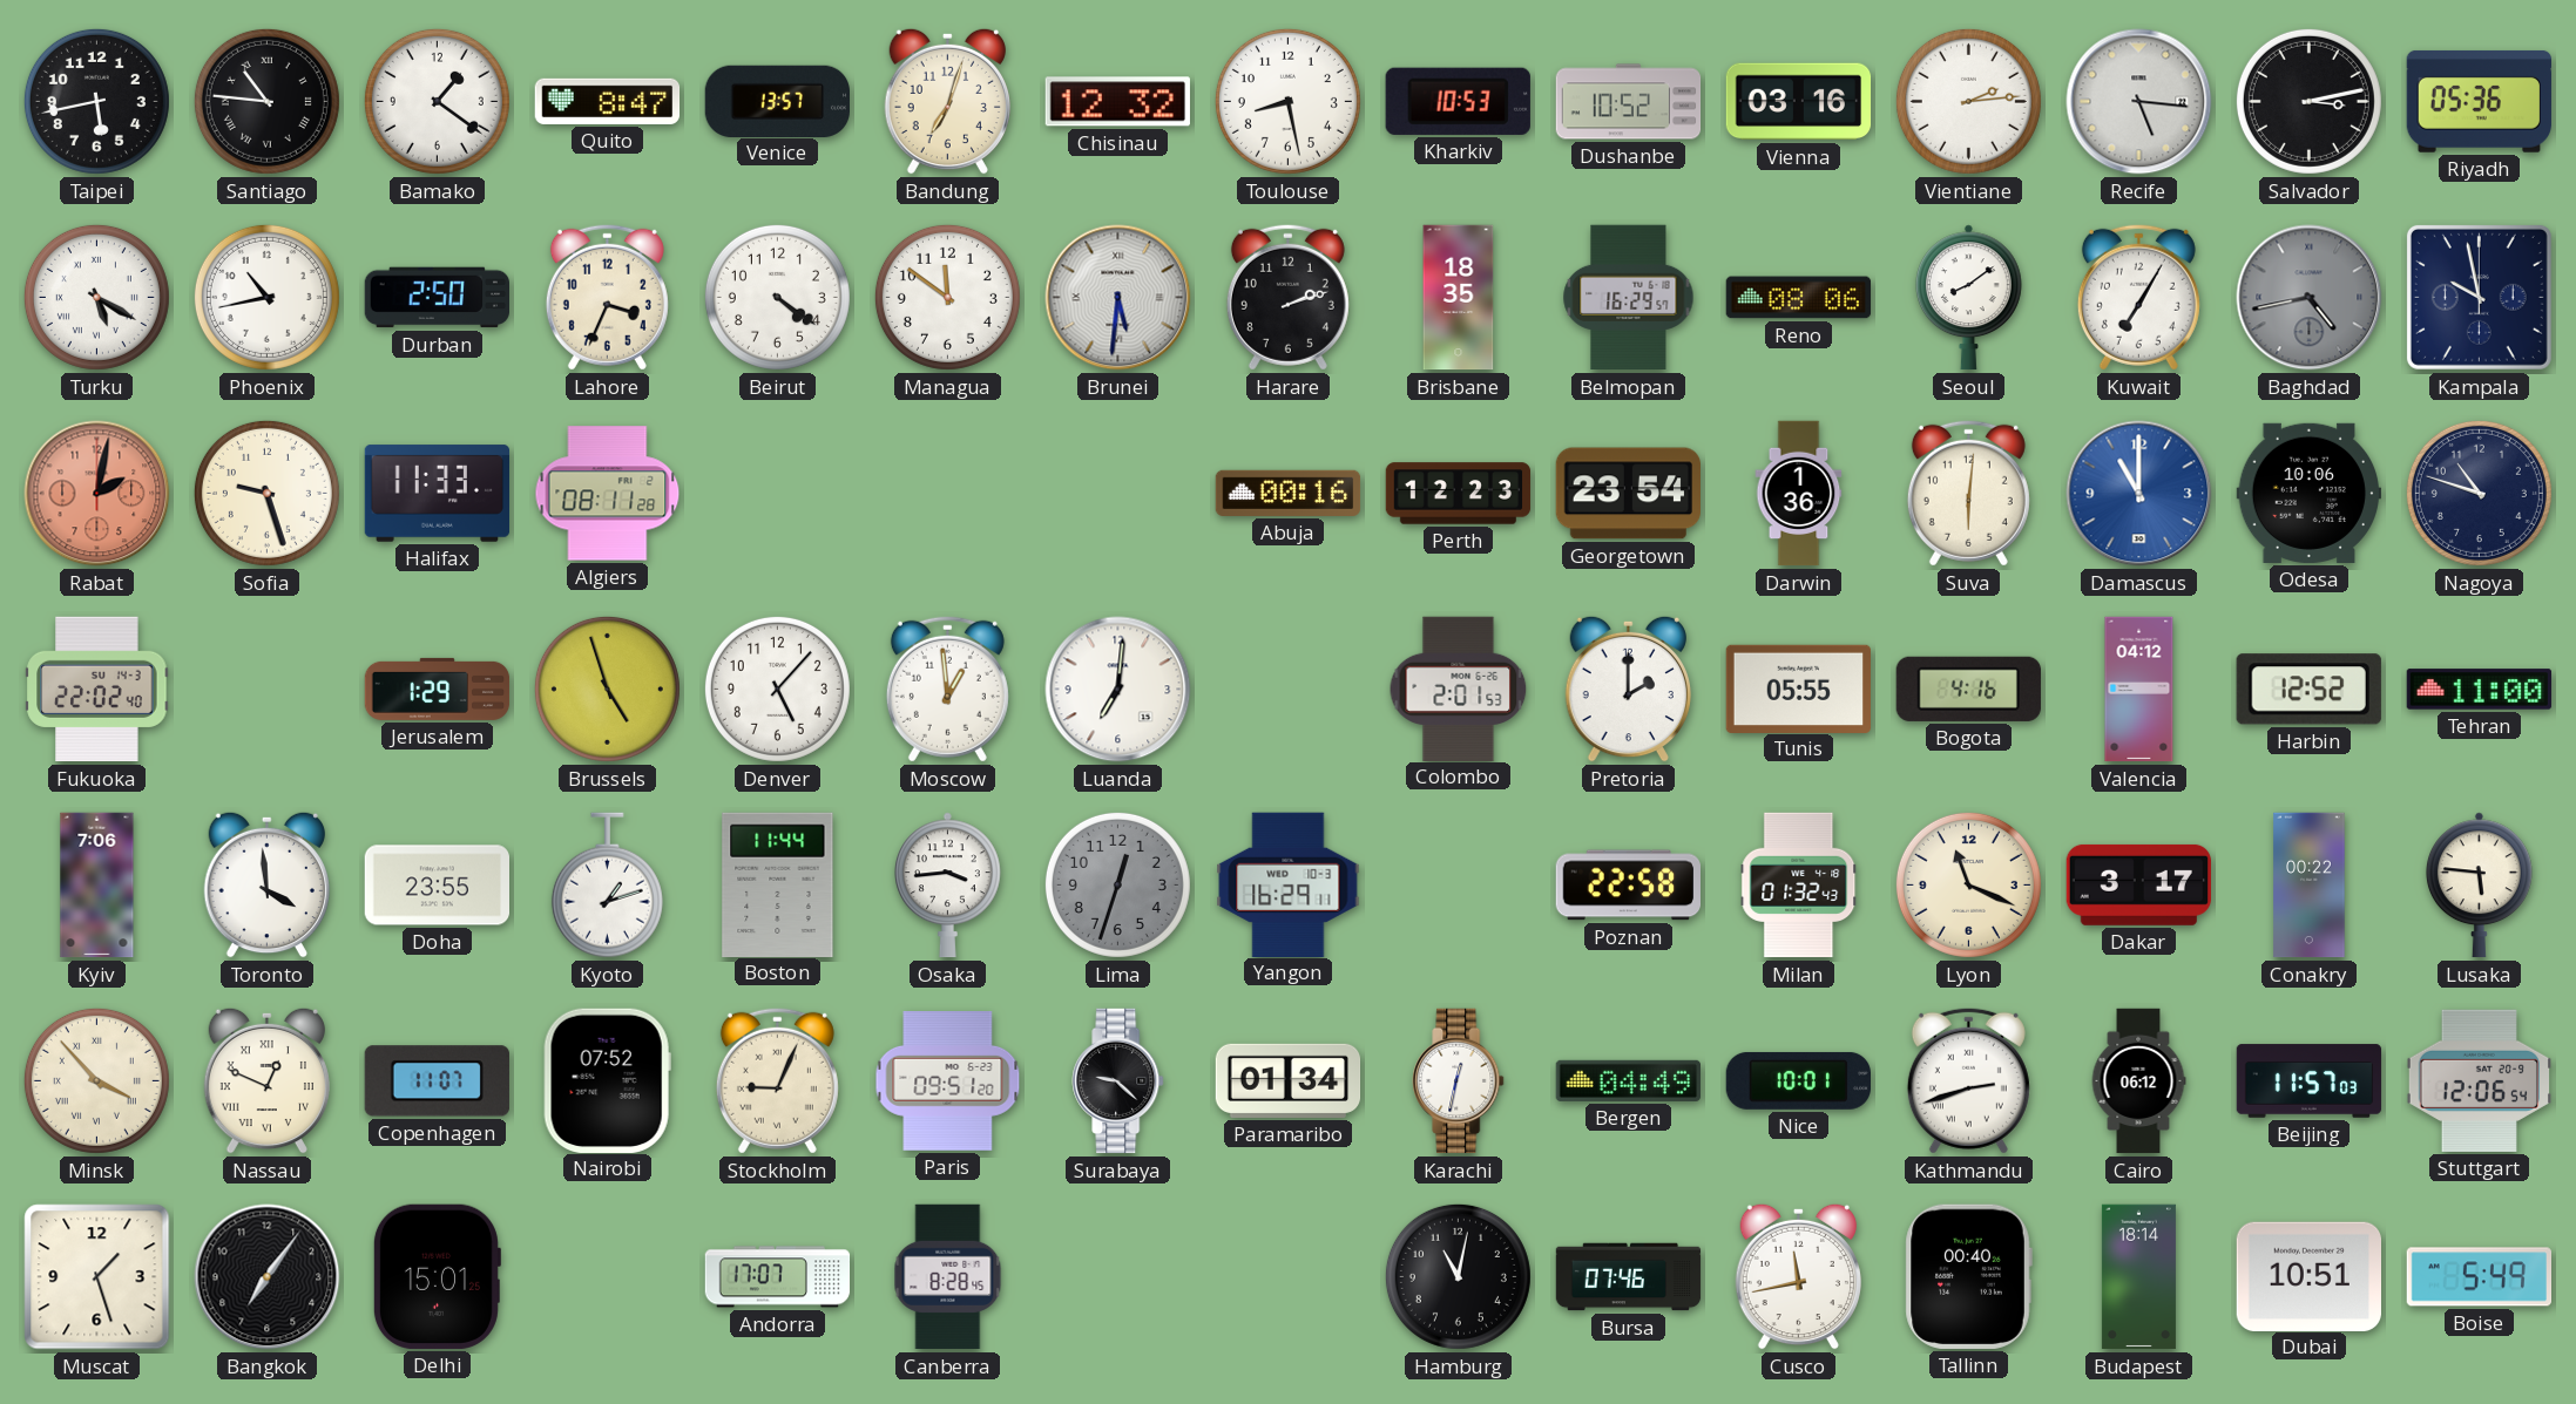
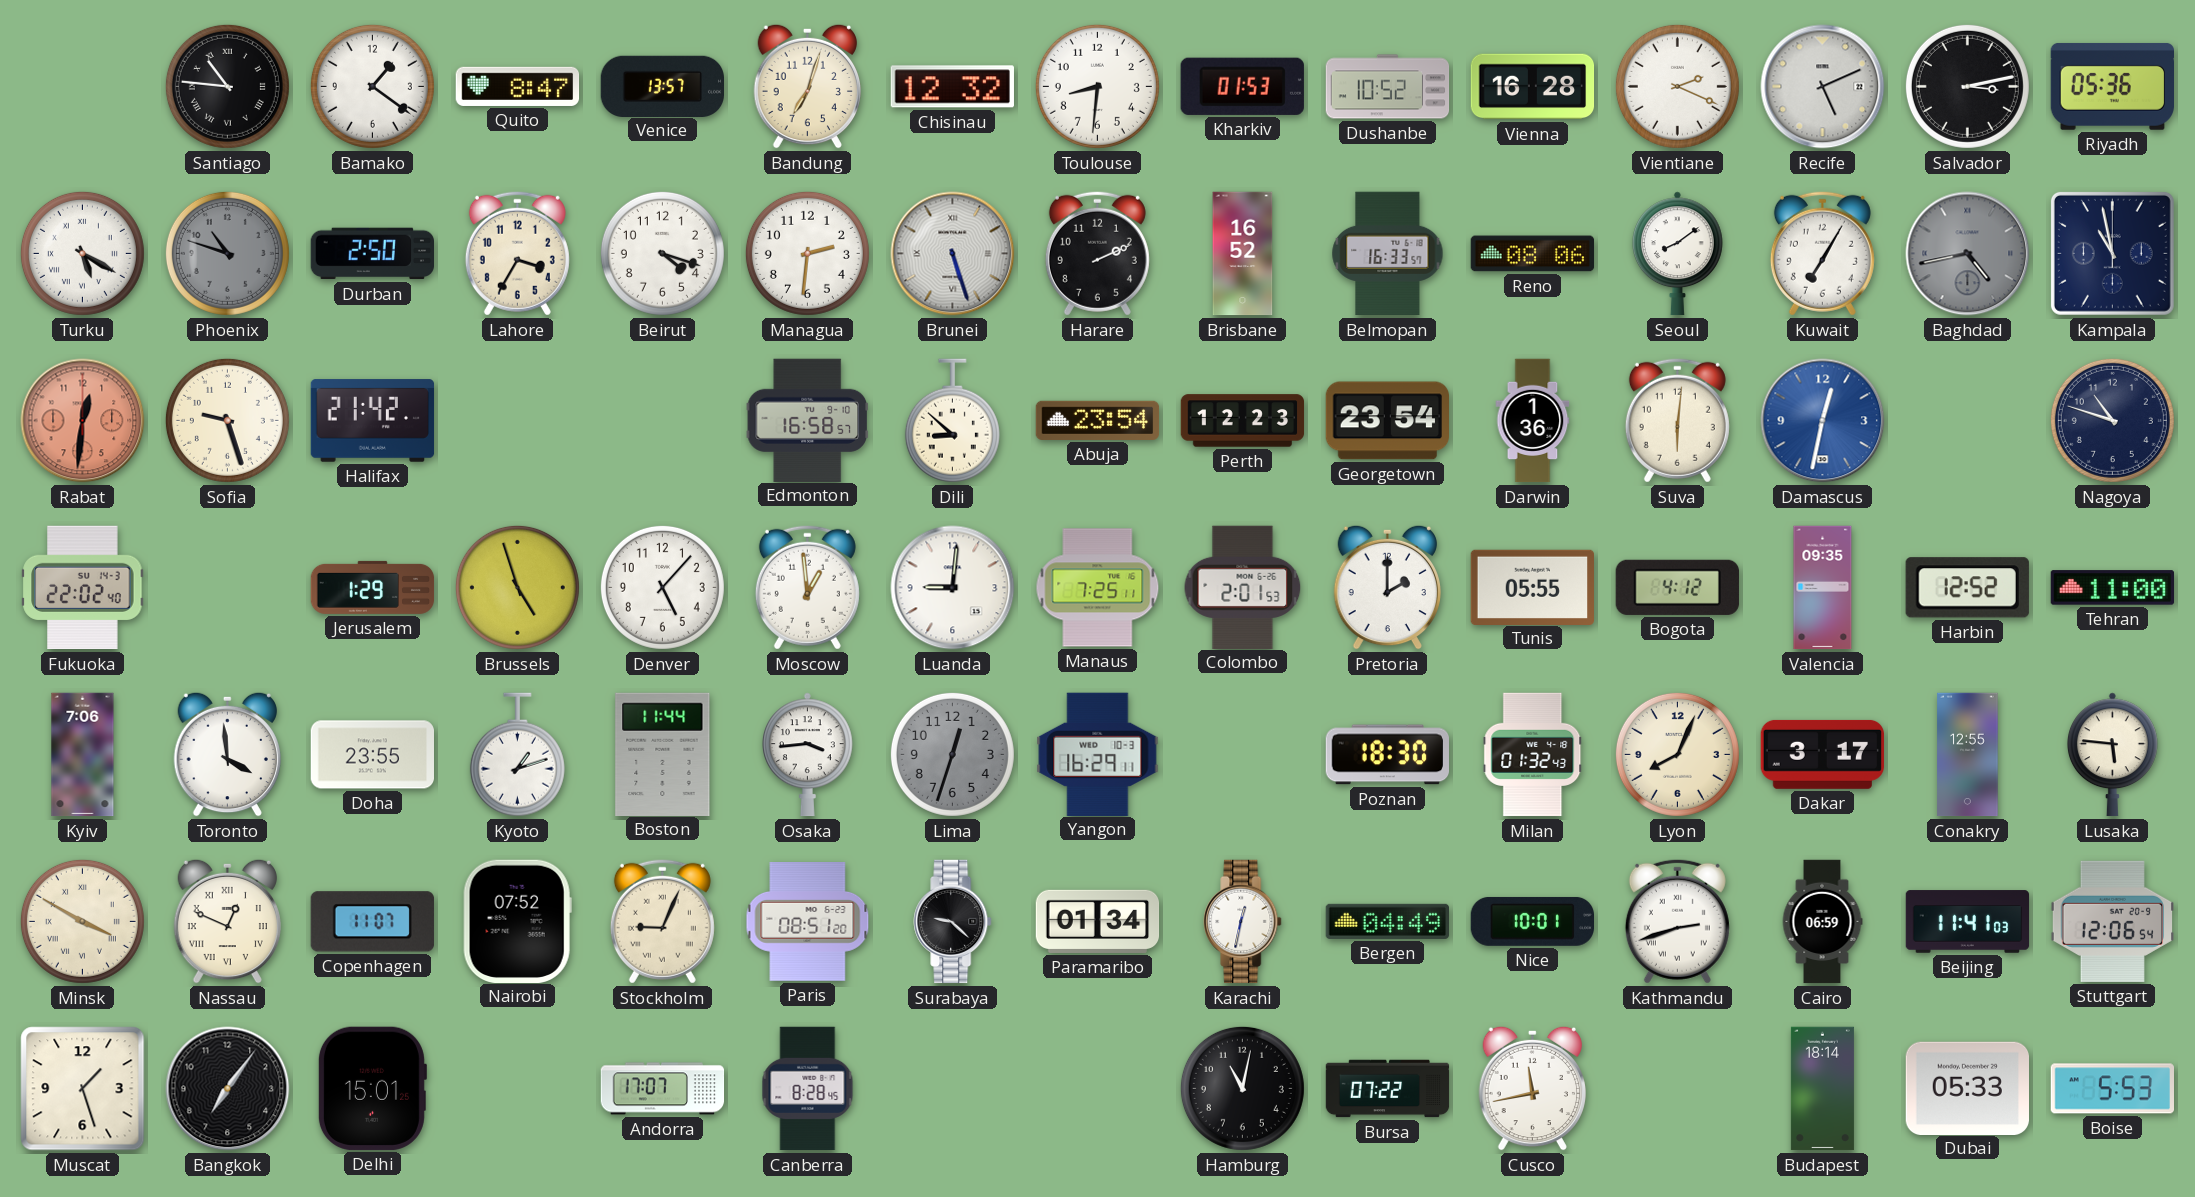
Taipei: 5:43 -> none
Toulouse: 8:28 -> 8:31
Kharkiv: 10:53 -> 01:53
Vienna: 03:16 -> 16:28
Vientiane: 2:14 -> 2:19
Recife: 5:16 -> 5:11
Phoenix: 10:43 -> 10:48
Phoenix dial: white -> grey
Lahore: 3:34 -> 3:35
Beirut: 4:21 -> 4:18
Managua: 11:51 -> 2:31
Brunei: 5:31 -> 5:27
Harare: 2:12 -> 2:11
Brisbane: 18:35 -> 16:52
Belmopan: 16:29 -> 16:33
Kampala: 9:58 -> 10:58
Rabat: 2:02 -> 12:31
Halifax: 11:33 -> 21:42
Algiers: 08:11 -> none
Edmonton: none -> 16:58
Dili: none -> 8:52
Abuja: 00:16 -> 23:54
Damascus: 11:00 -> 12:32
Odesa: 10:06 -> none
Luanda: 7:01 -> 9:01
Manaus: none -> 7:25
Bogota: 4:16 -> 4:12
Valencia: 04:12 -> 09:35
Poznan: 22:58 -> 18:30
Lyon: 11:19 -> 8:04
Conakry: 00:22 -> 12:55
Minsk: 3:53 -> 3:50
Paris: 09:51 -> 08:51
Cairo: 06:12 -> 06:59
Beijing: 11:57 -> 11:41
Bursa: 07:46 -> 07:22
Tallinn: 00:40 -> none
Dubai: 10:51 -> 05:33
Boise: 5:49 -> 5:53
